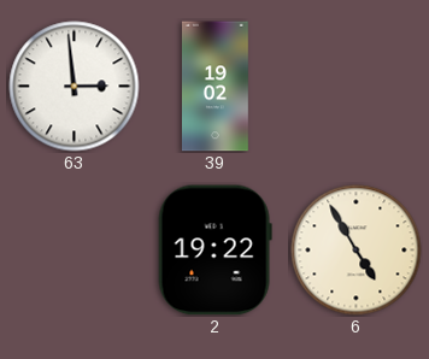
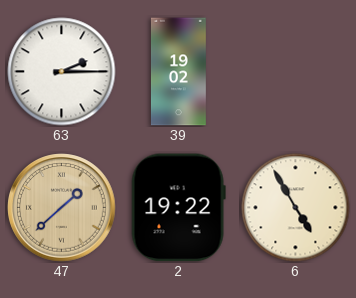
63: 2:59 -> 2:15
47: none -> 1:38
